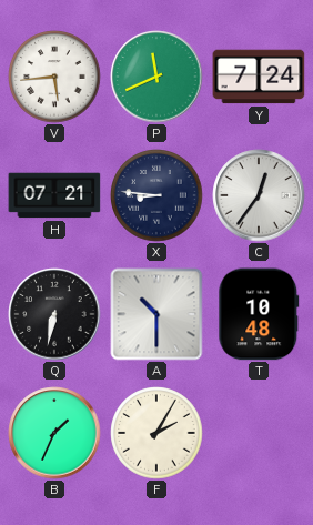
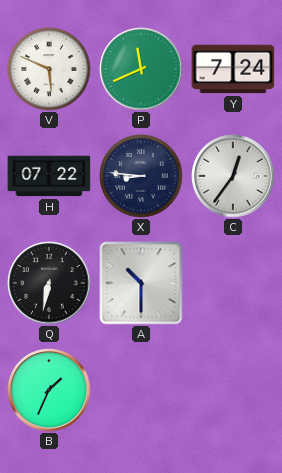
V: 5:44 -> 5:49
H: 07:21 -> 07:22
T: 10:48 -> none
F: 2:05 -> none
